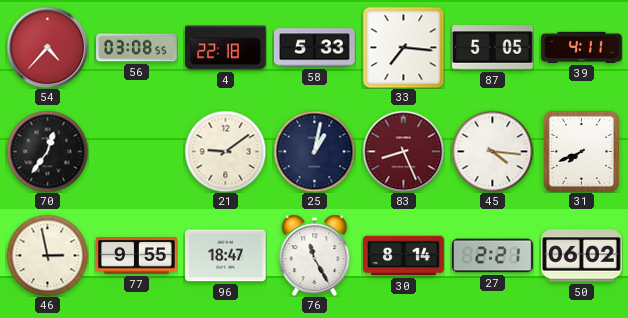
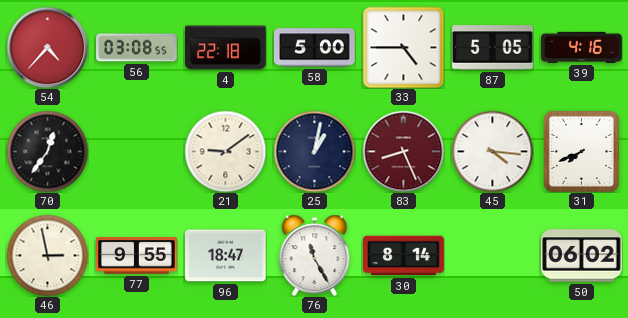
58: 5:33 -> 5:00
33: 7:16 -> 4:45
39: 4:11 -> 4:16
27: 2:21 -> none
